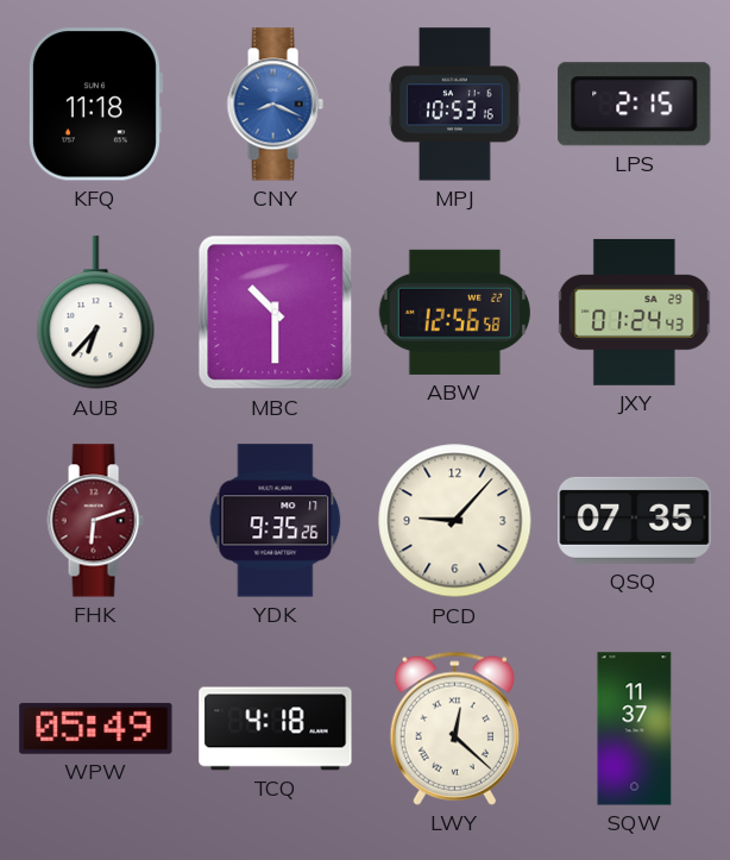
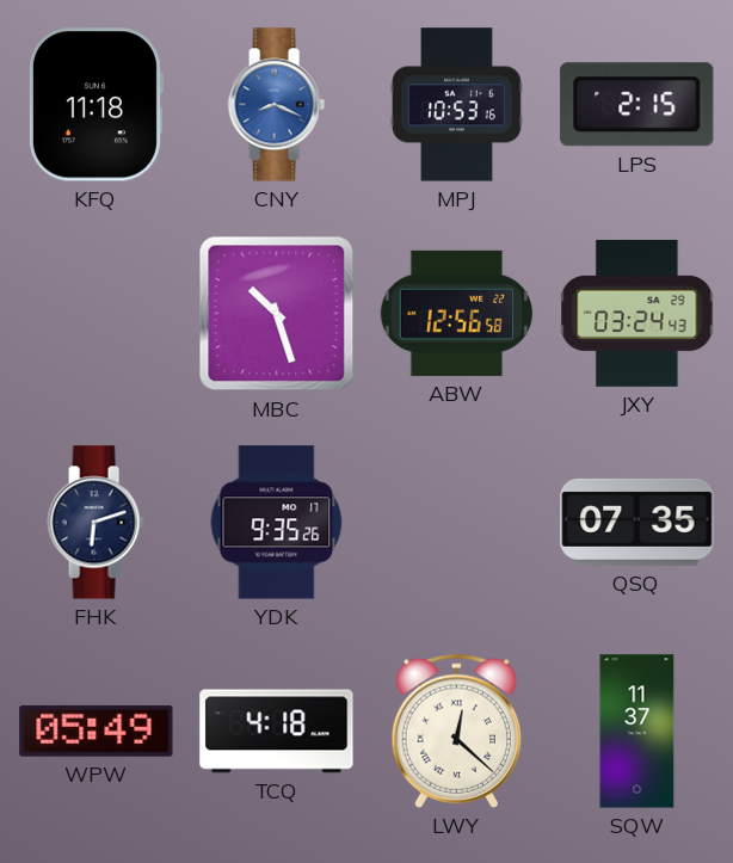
AUB: 6:37 -> none
MBC: 10:30 -> 10:27
JXY: 01:24 -> 03:24
FHK dial: burgundy -> navy
PCD: 9:07 -> none
